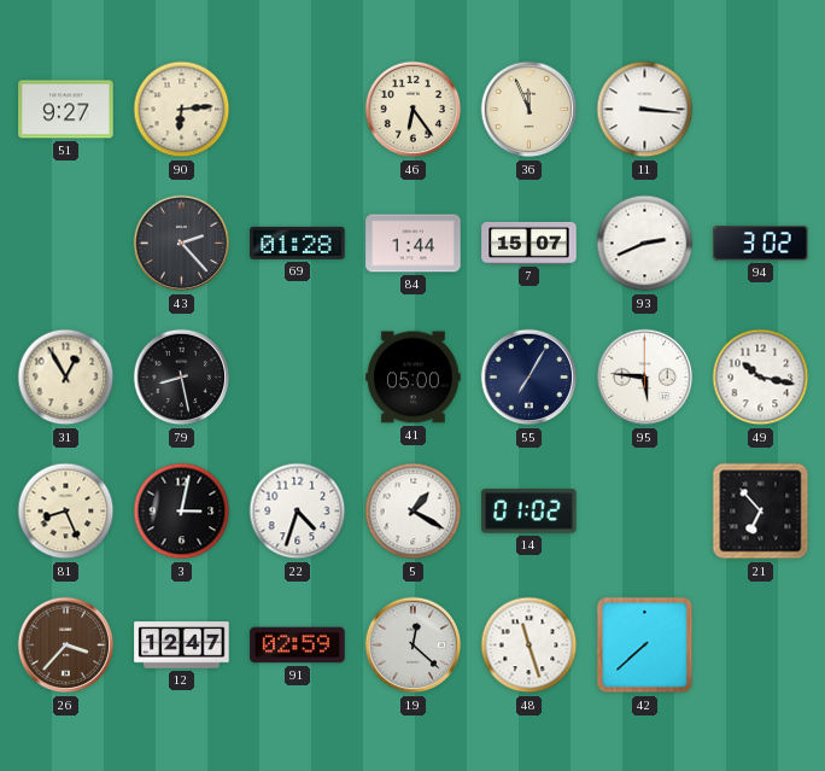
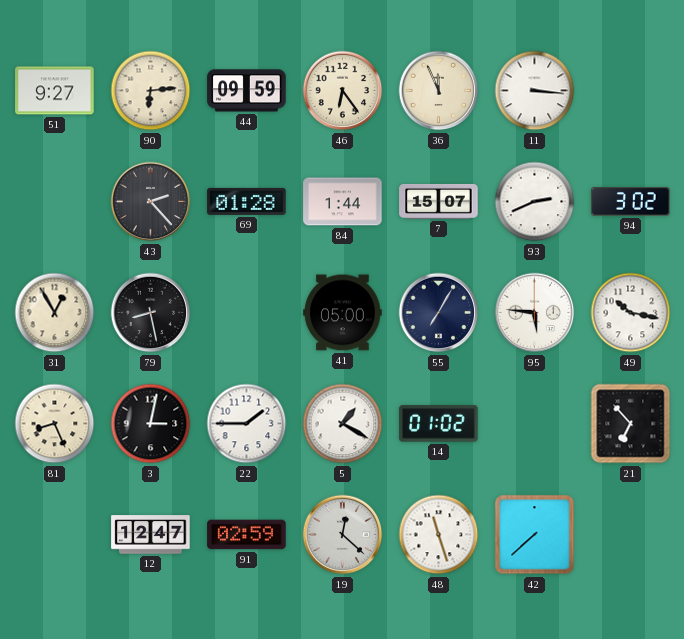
44: none -> 09:59
22: 4:33 -> 1:45
26: 3:37 -> none
